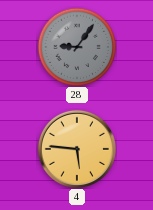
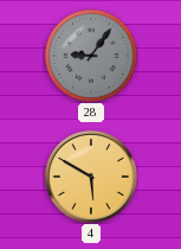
4: 5:46 -> 5:50
